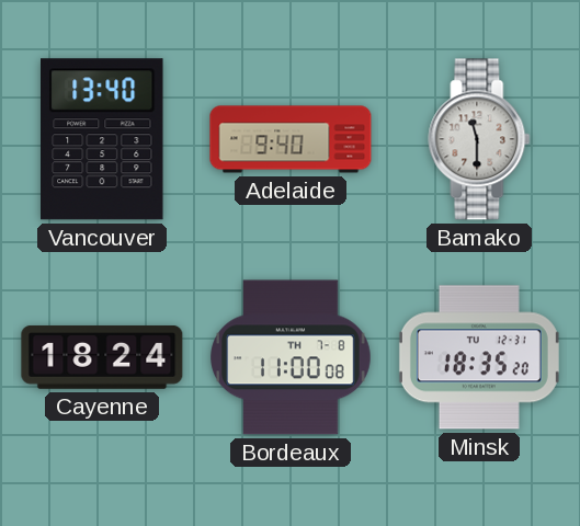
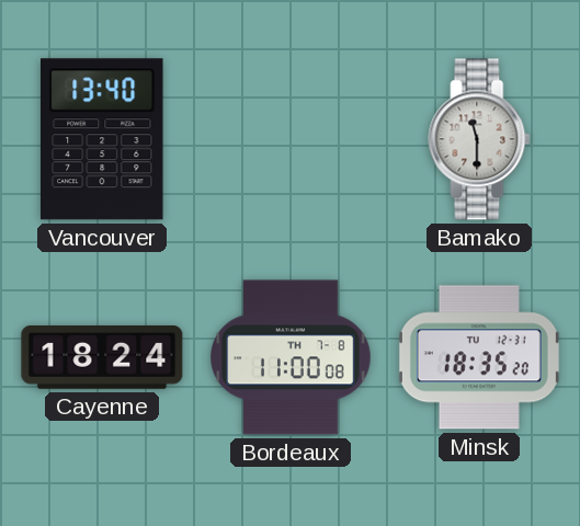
Adelaide: 9:40 -> none
